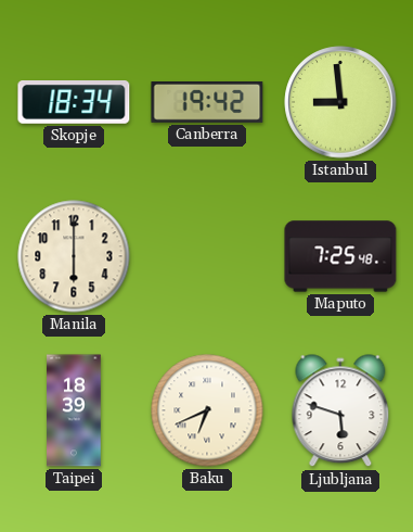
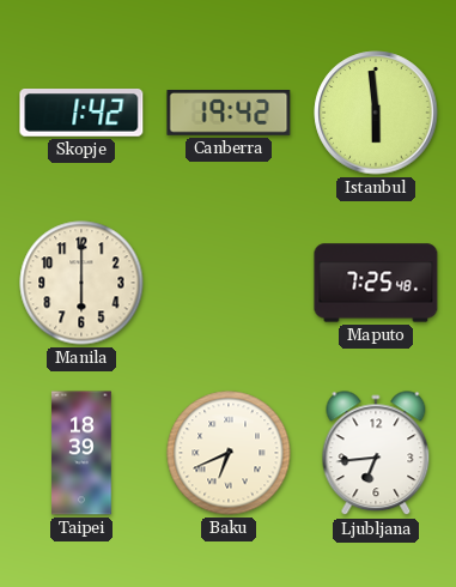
Skopje: 18:34 -> 1:42
Istanbul: 8:59 -> 5:59
Ljubljana: 5:48 -> 6:44
